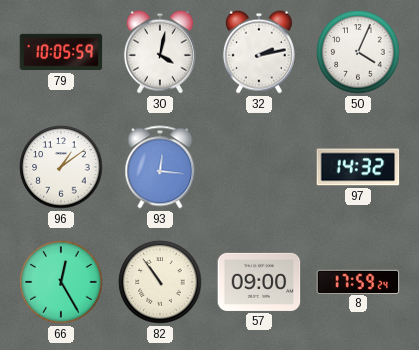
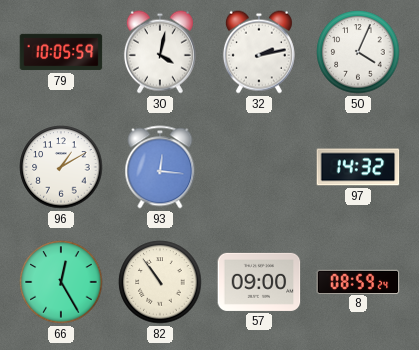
96: 1:09 -> 1:10
8: 17:59 -> 08:59
